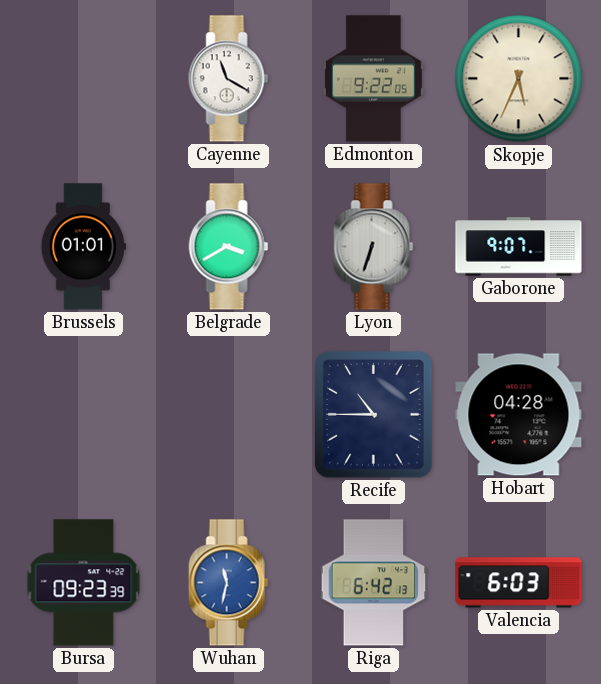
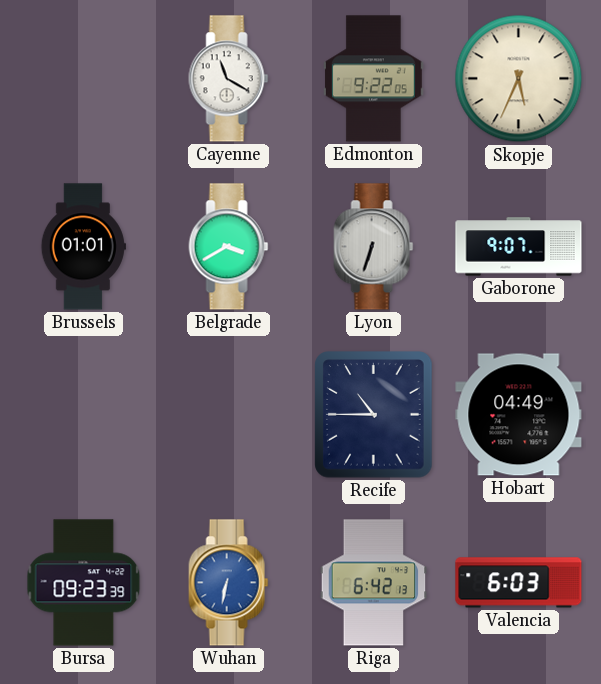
Hobart: 04:28 -> 04:49
Wuhan: 11:32 -> 6:32
